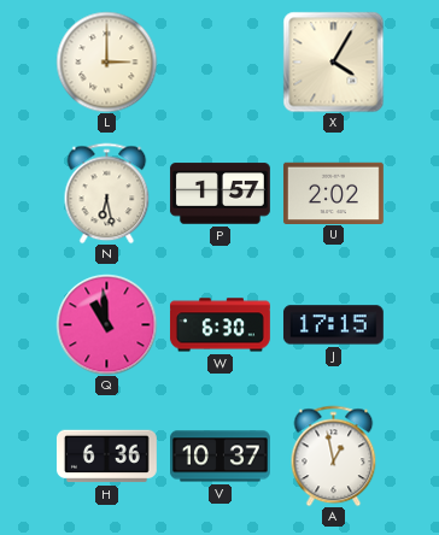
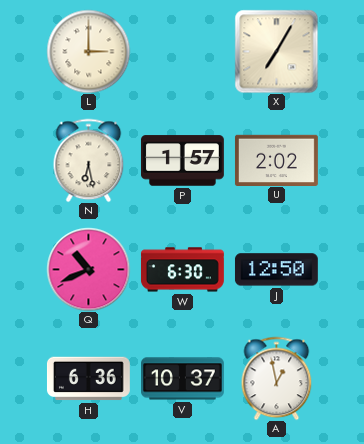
X: 4:05 -> 7:05
Q: 10:59 -> 10:41
J: 17:15 -> 12:50
